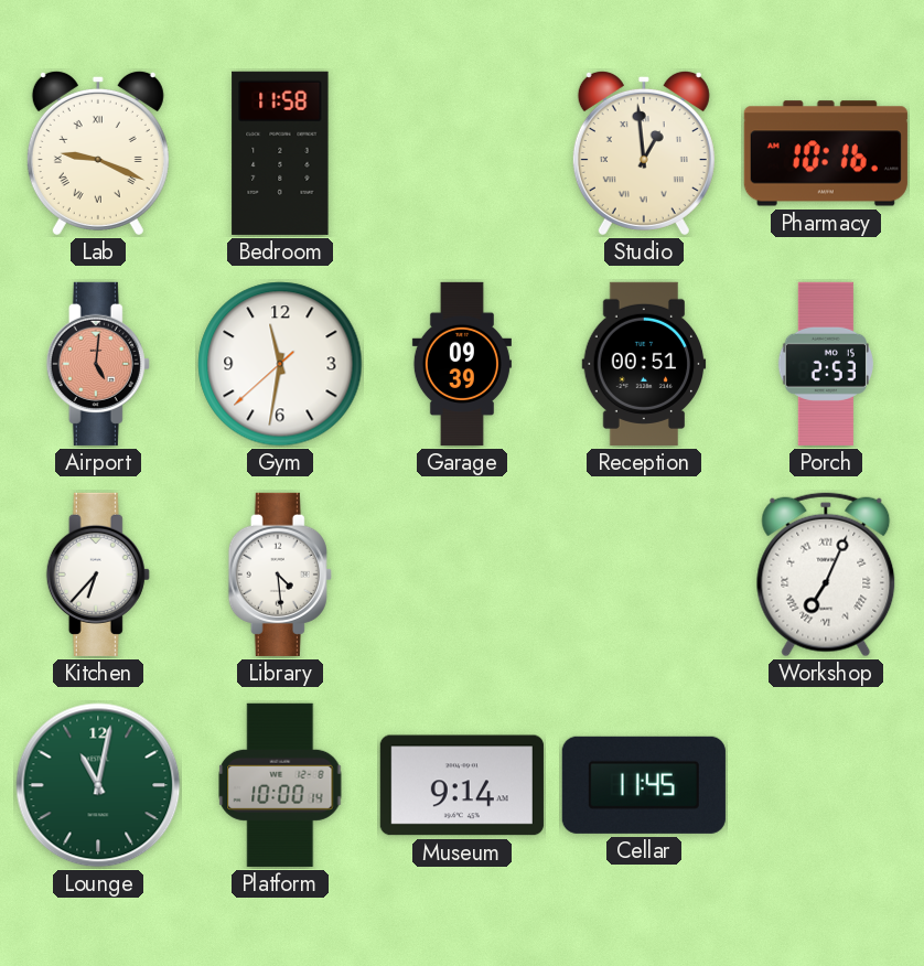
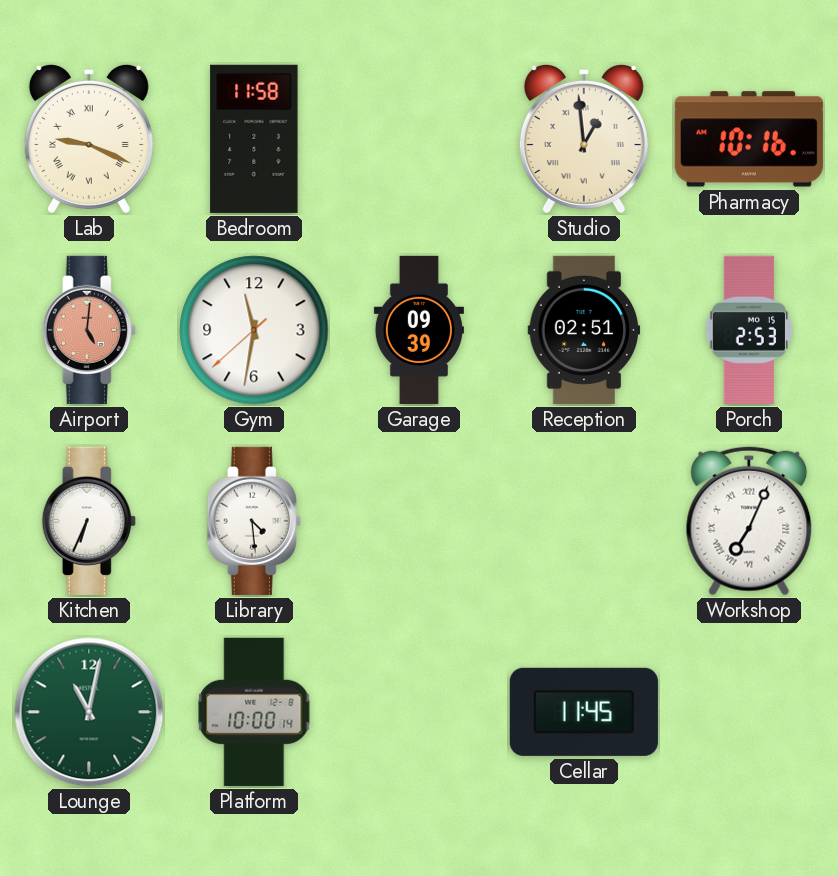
Reception: 00:51 -> 02:51
Kitchen: 6:37 -> 6:34
Museum: 9:14 -> none
